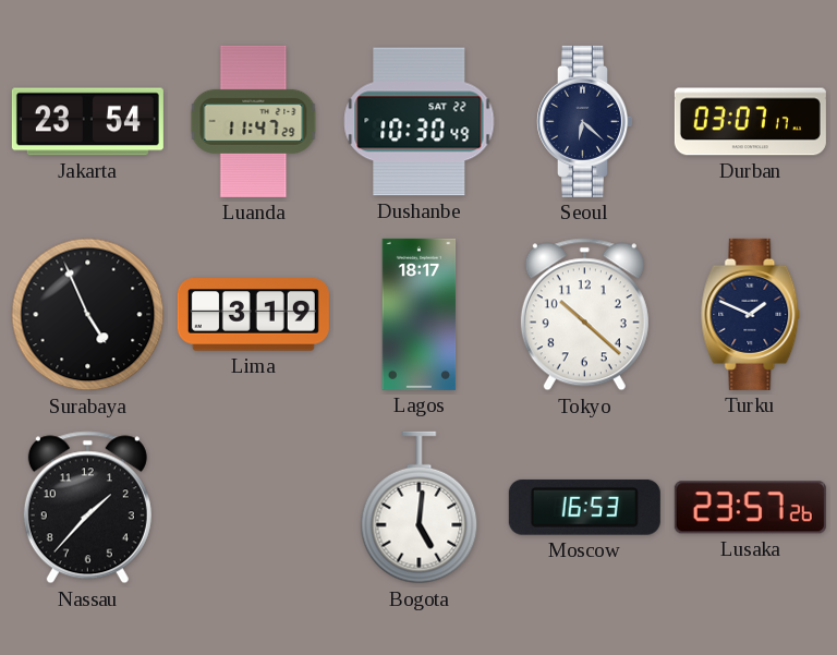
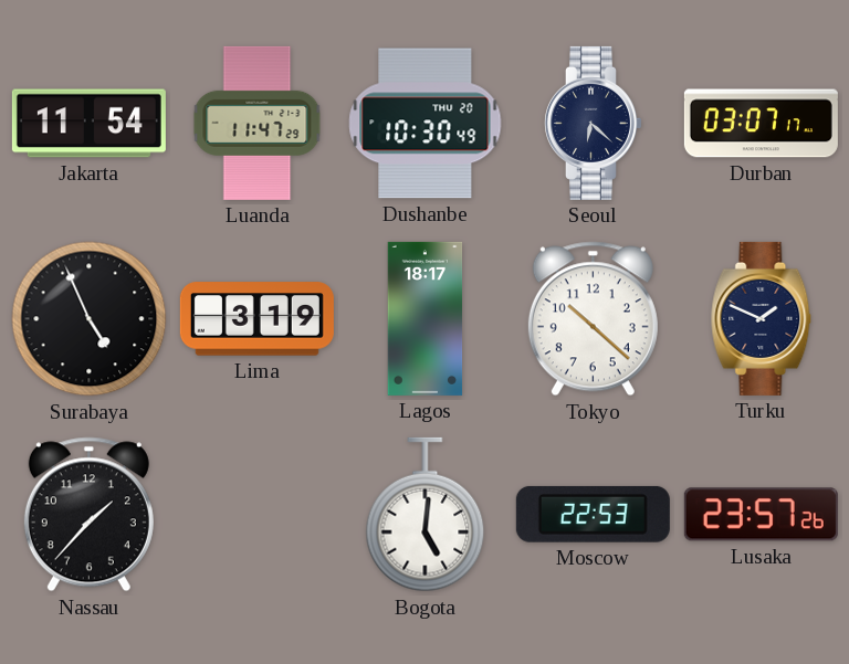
Jakarta: 23:54 -> 11:54
Dushanbe date: SAT 22 -> THU 20
Moscow: 16:53 -> 22:53
